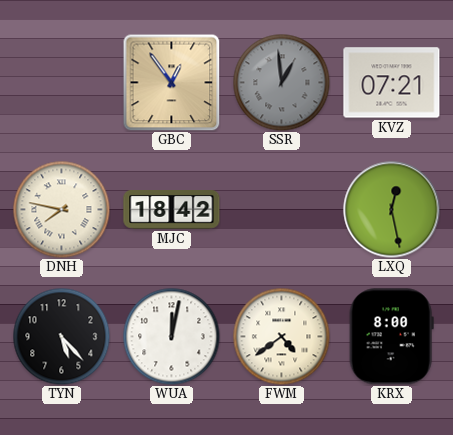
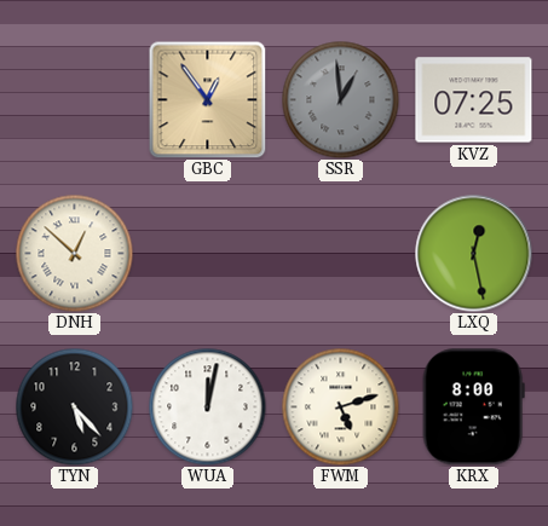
KVZ: 07:21 -> 07:25
DNH: 7:47 -> 12:52
MJC: 18:42 -> none
FWM: 4:39 -> 5:12
